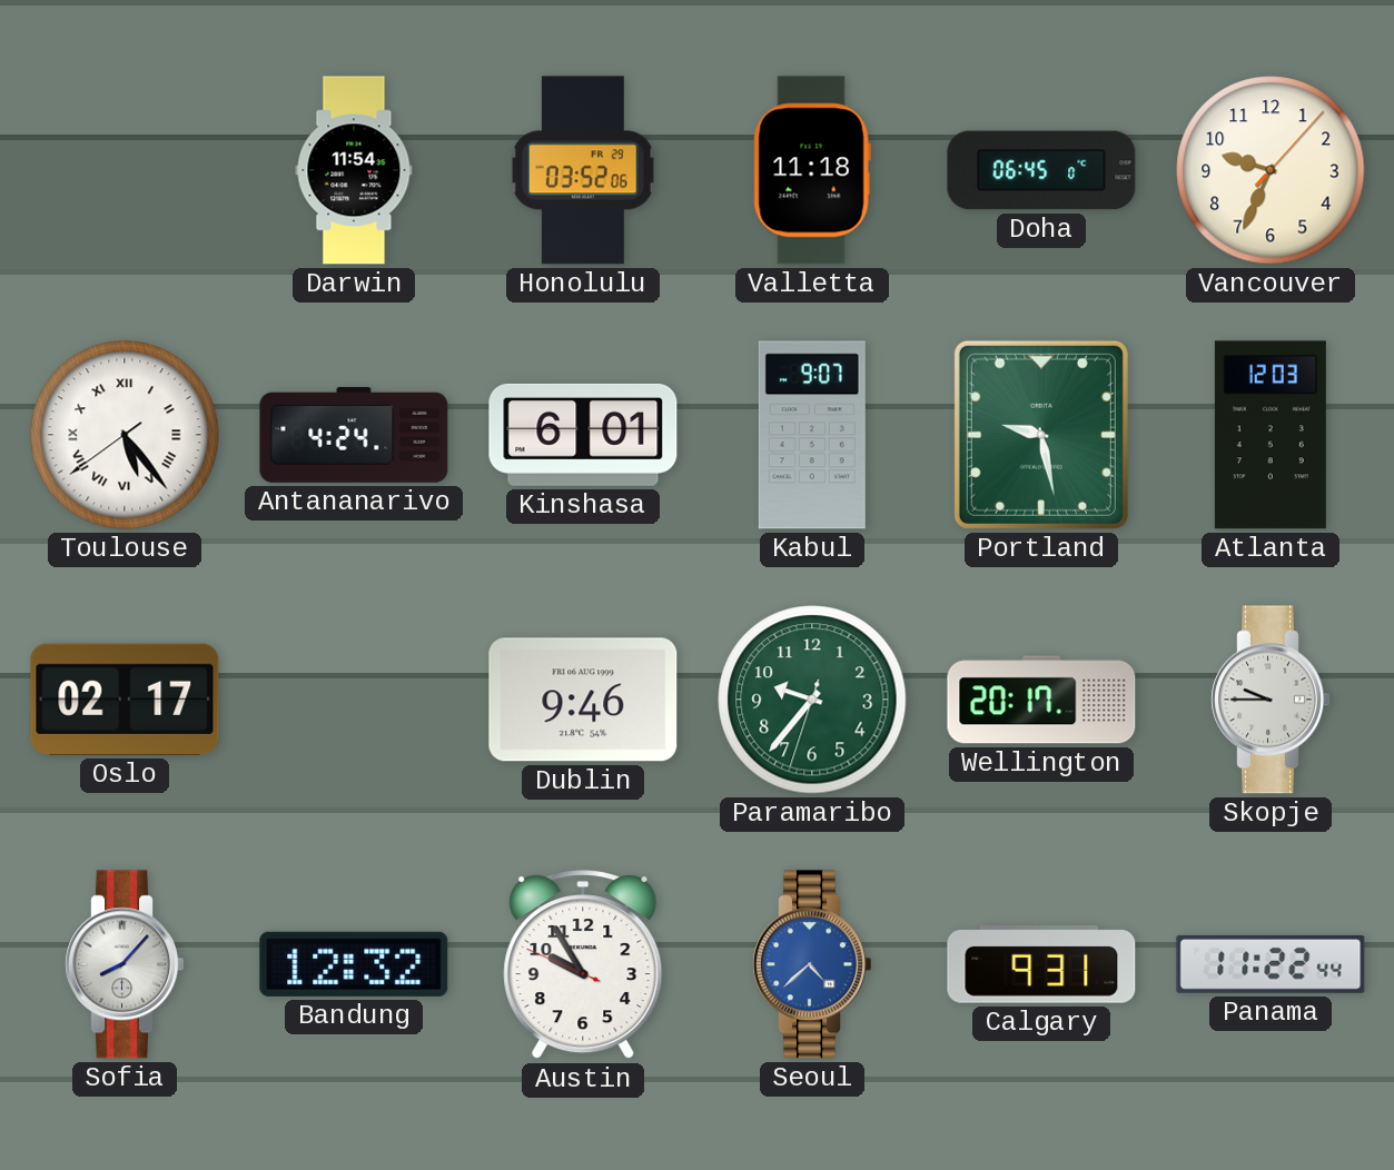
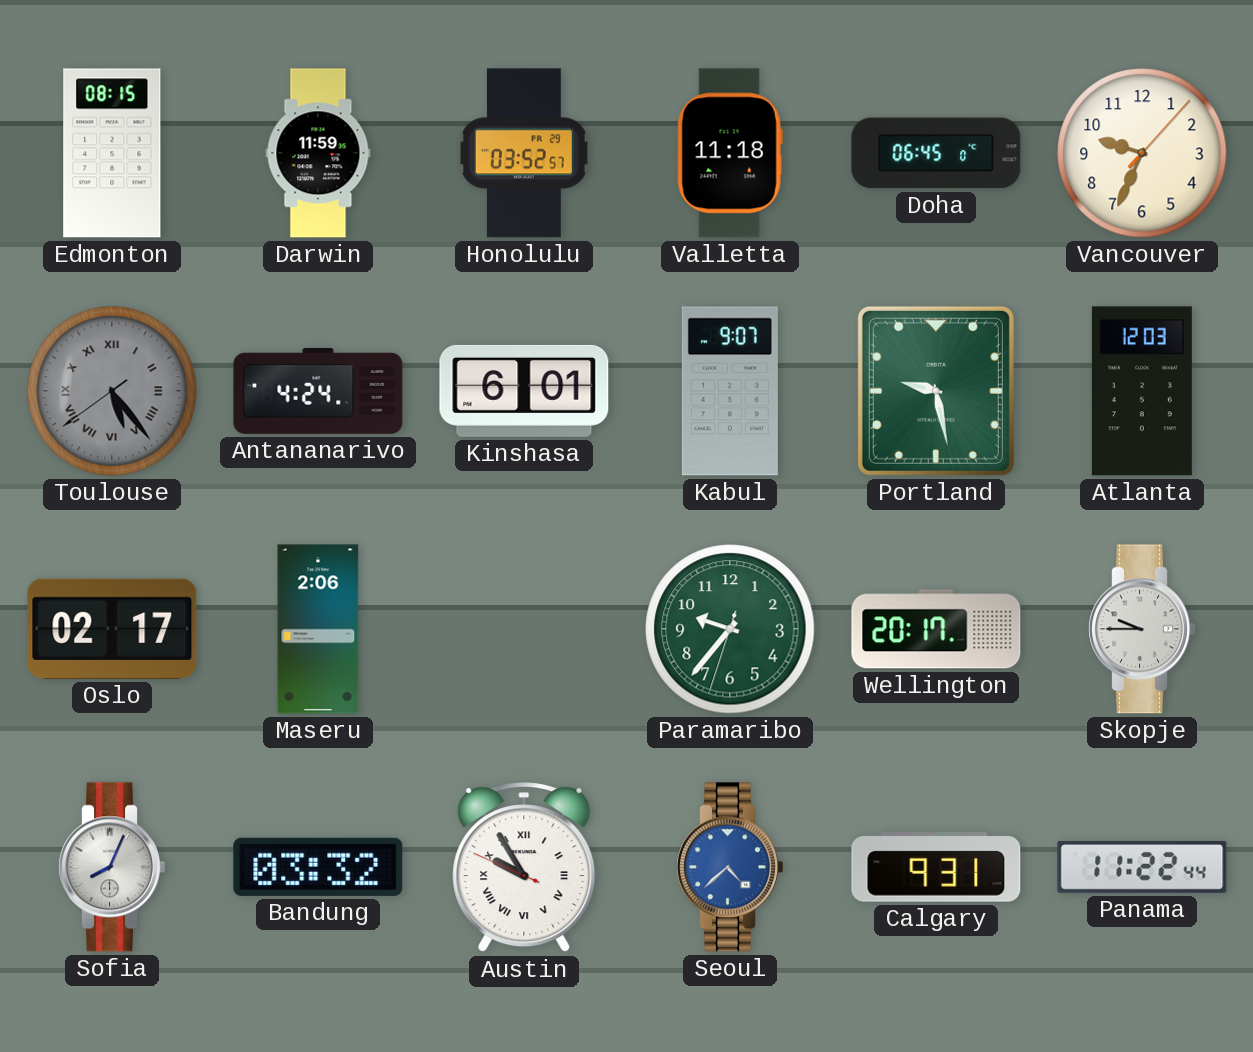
Edmonton: none -> 08:15
Darwin: 11:54 -> 11:59
Honolulu: 03:52:06 -> 03:52:57
Toulouse dial: white -> grey
Maseru: none -> 2:06
Dublin: 9:46 -> none
Sofia: 8:07 -> 8:04
Bandung: 12:32 -> 03:32
Austin numerals: Arabic -> Roman
